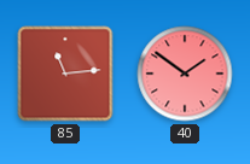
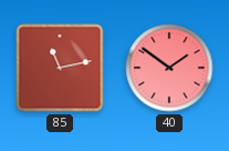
85: 11:14 -> 11:13
